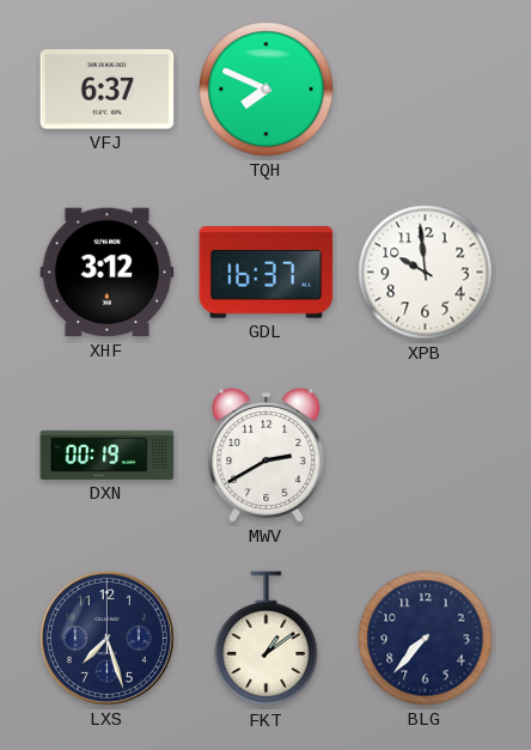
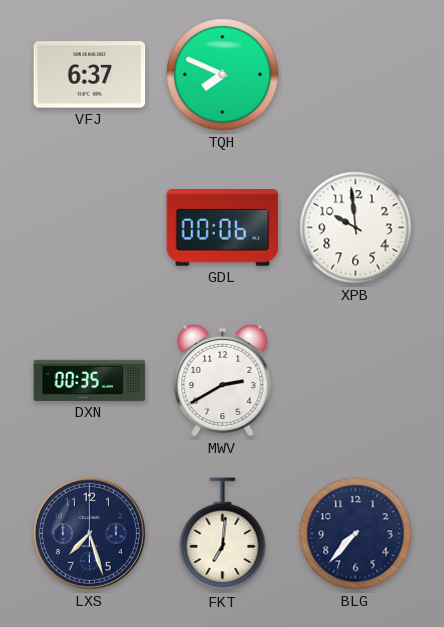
XHF: 3:12 -> none
GDL: 16:37 -> 00:06
DXN: 00:19 -> 00:35
FKT: 1:09 -> 7:01
